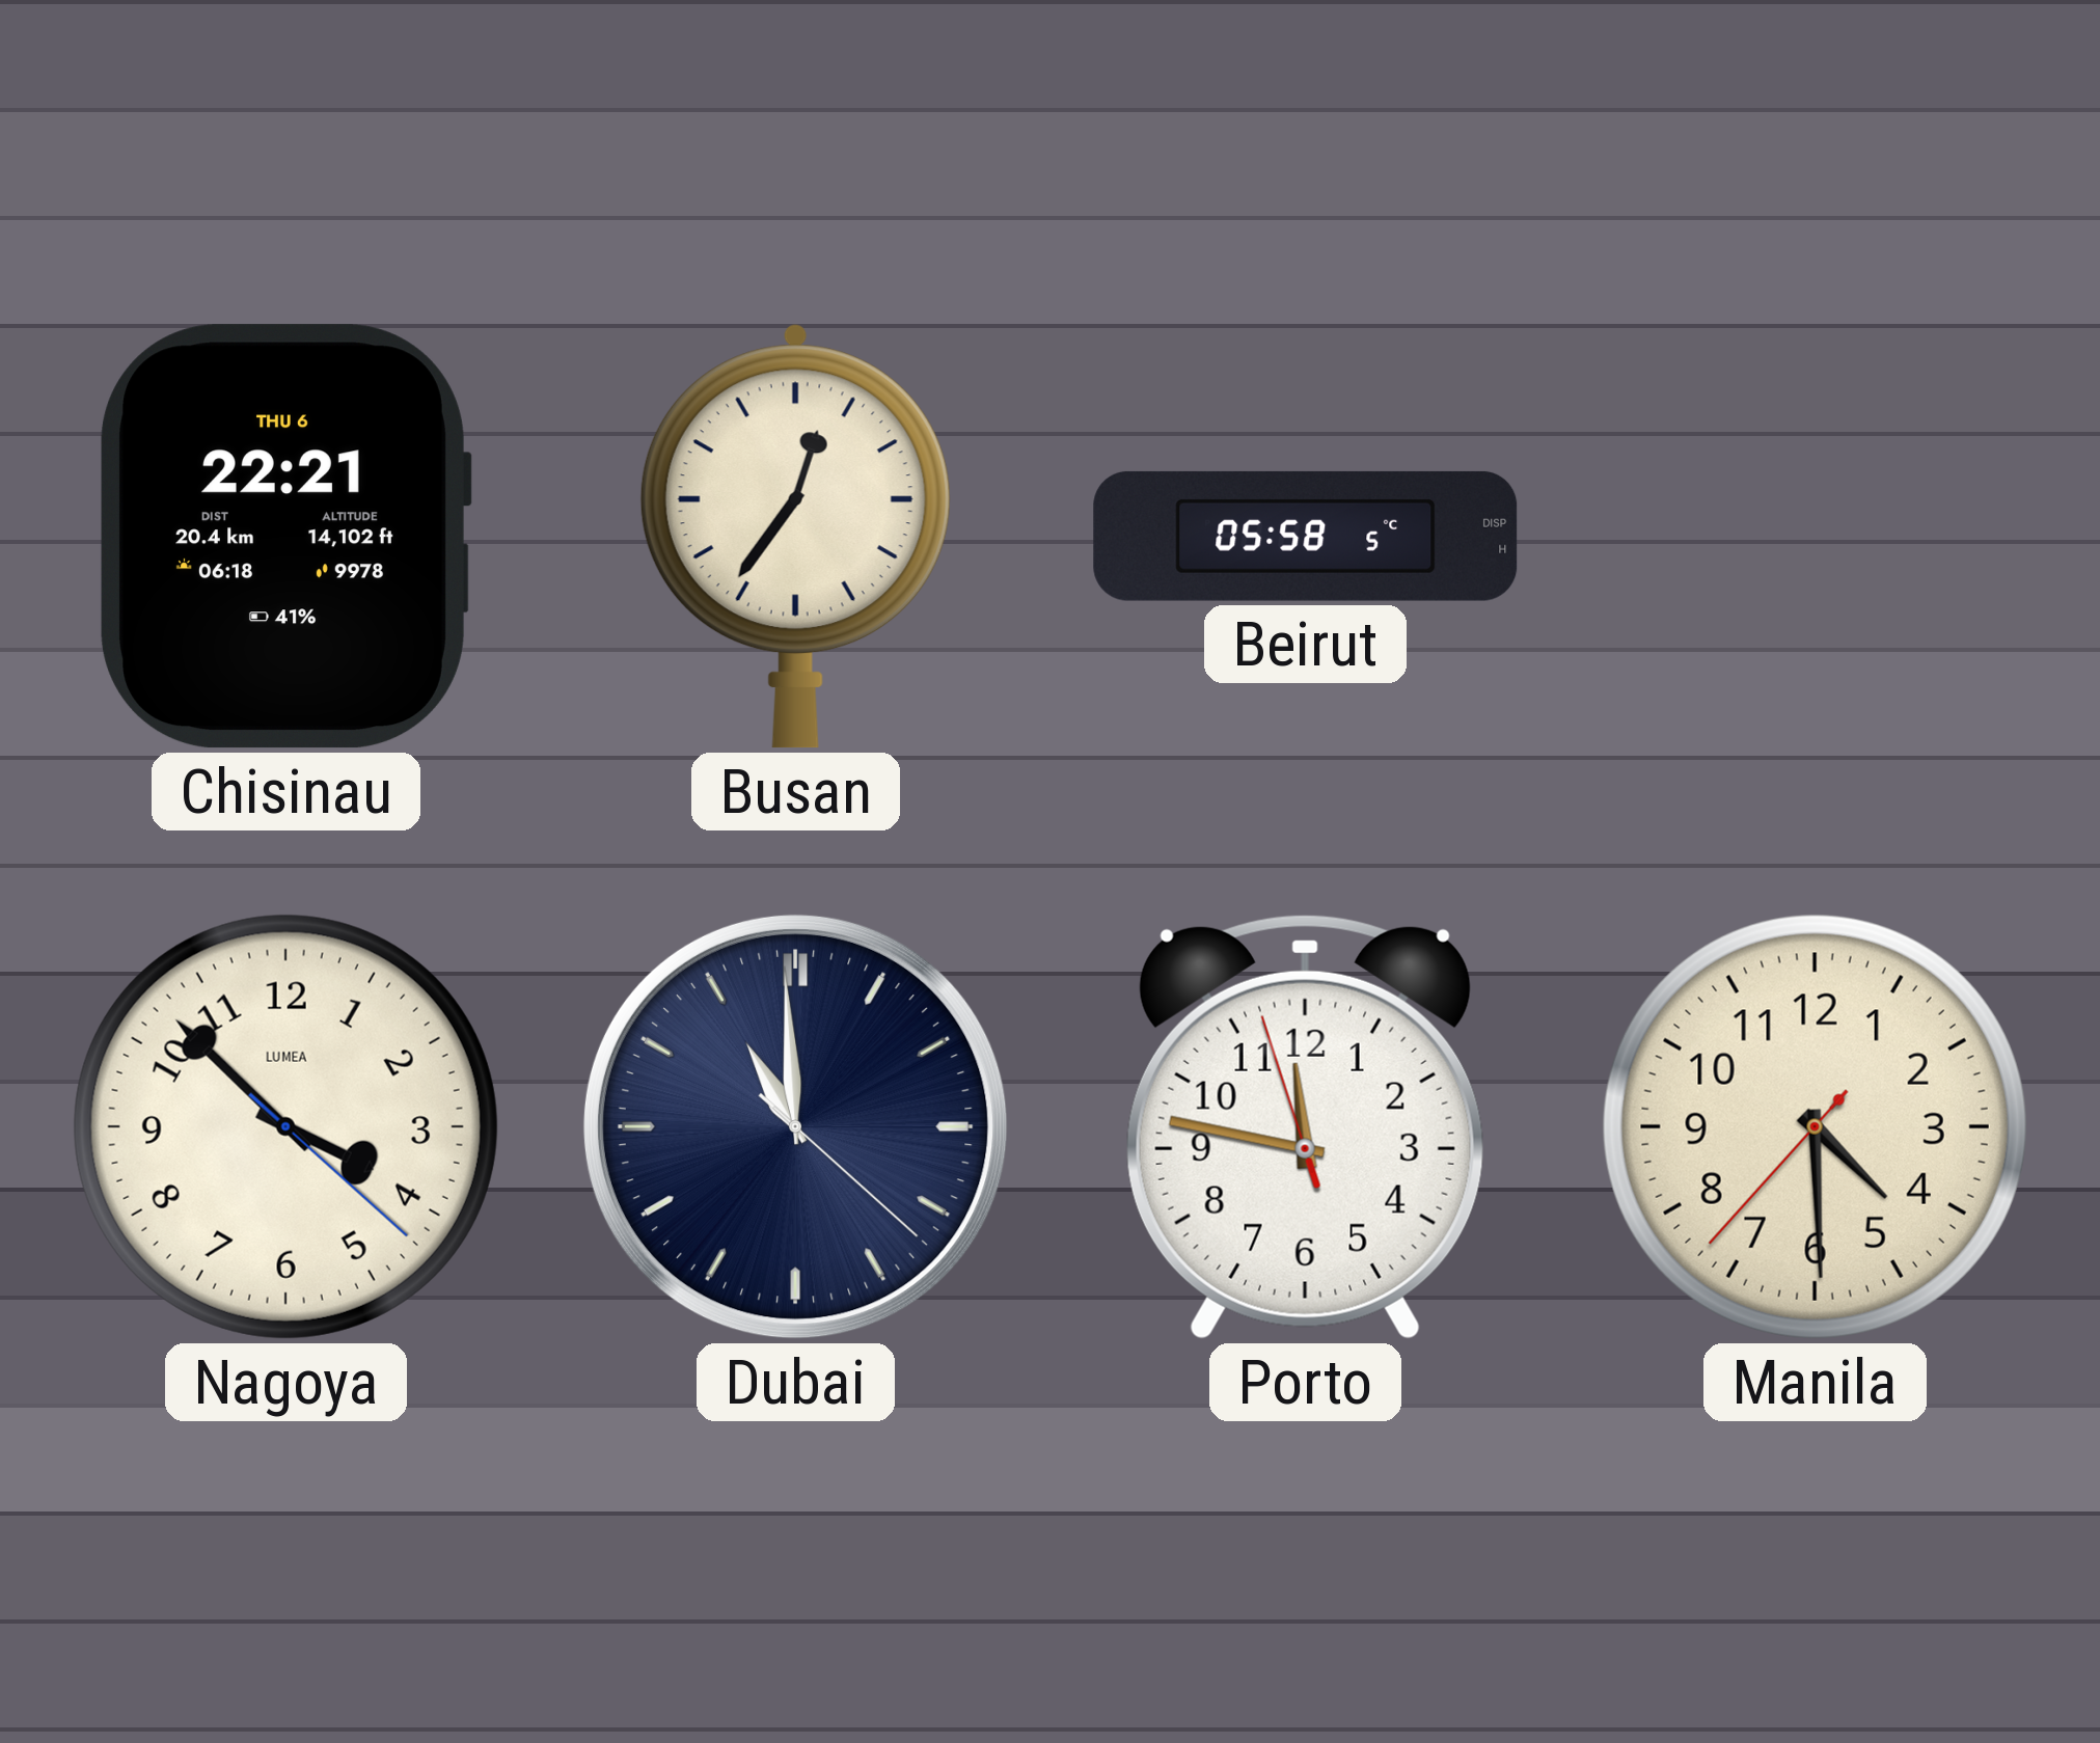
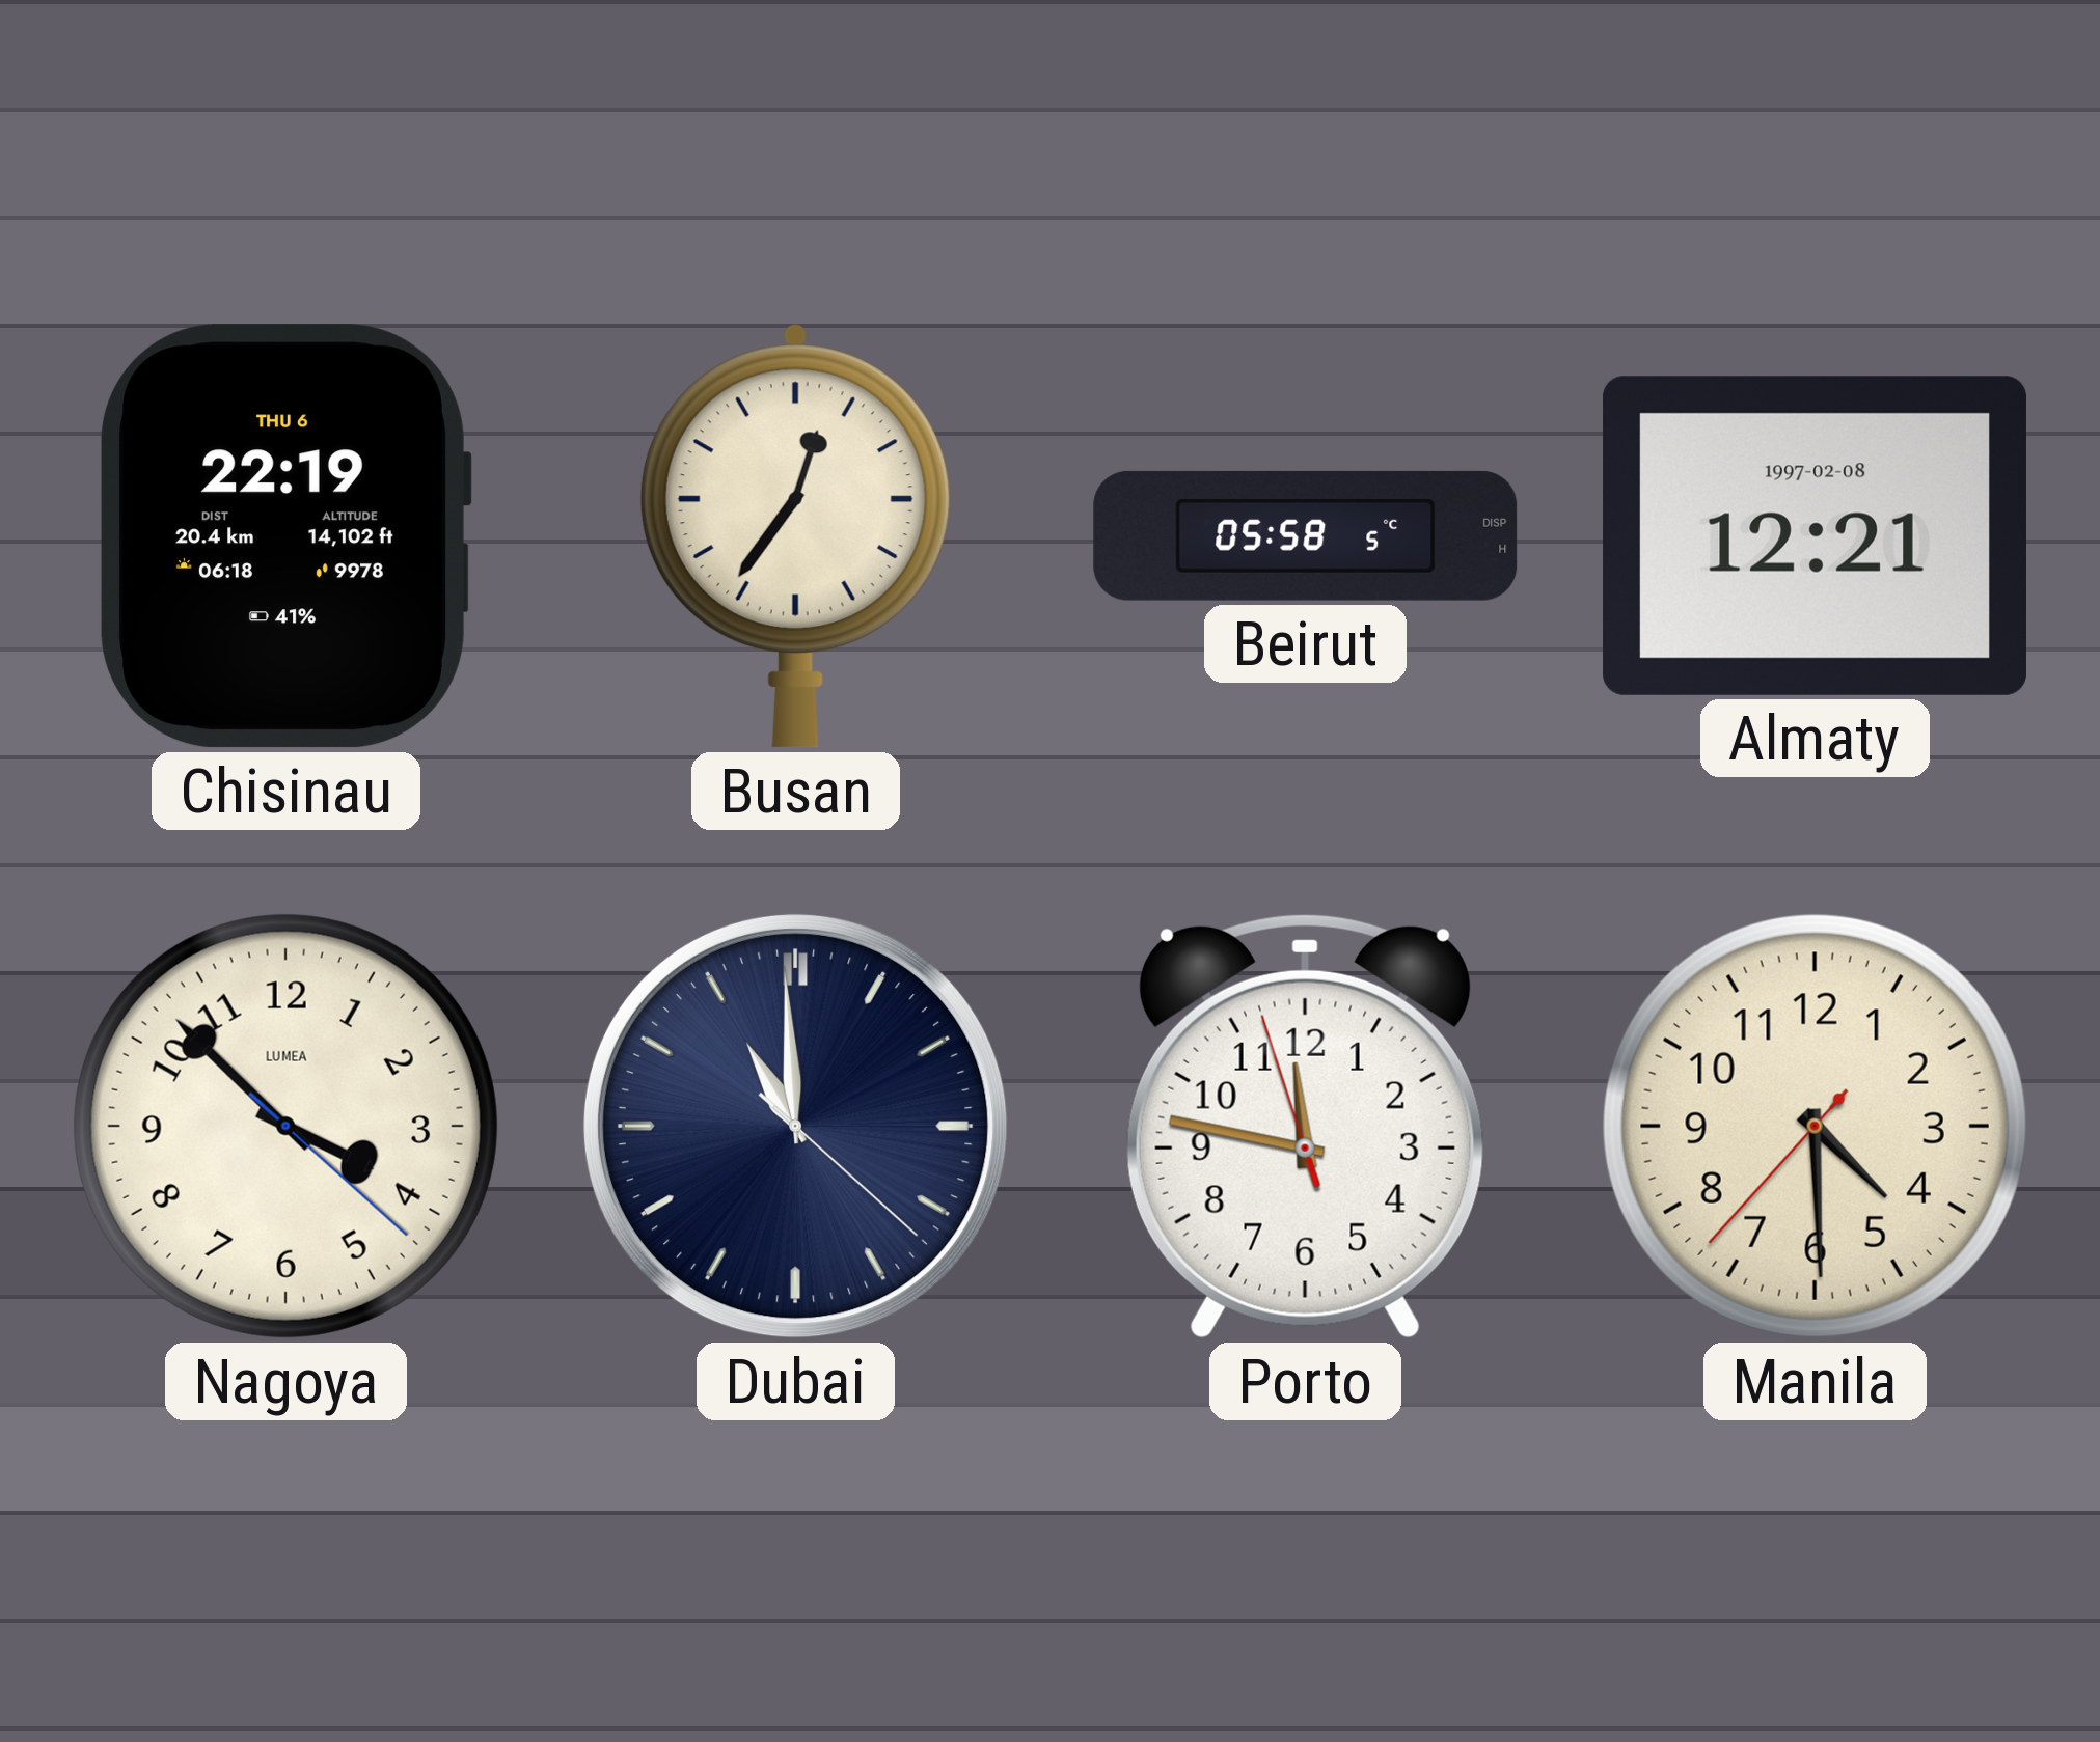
Chisinau: 22:21 -> 22:19
Almaty: none -> 12:21
